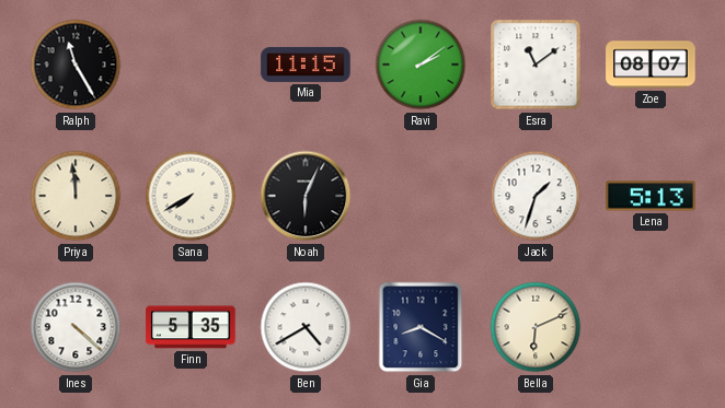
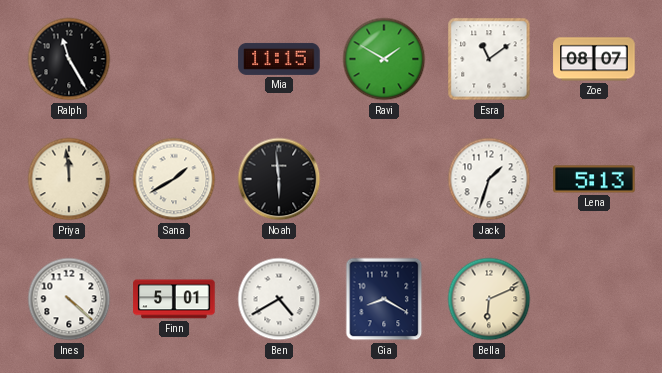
Ravi: 2:09 -> 1:50
Sana: 7:40 -> 1:40
Noah: 6:04 -> 5:59
Finn: 5:35 -> 5:01
